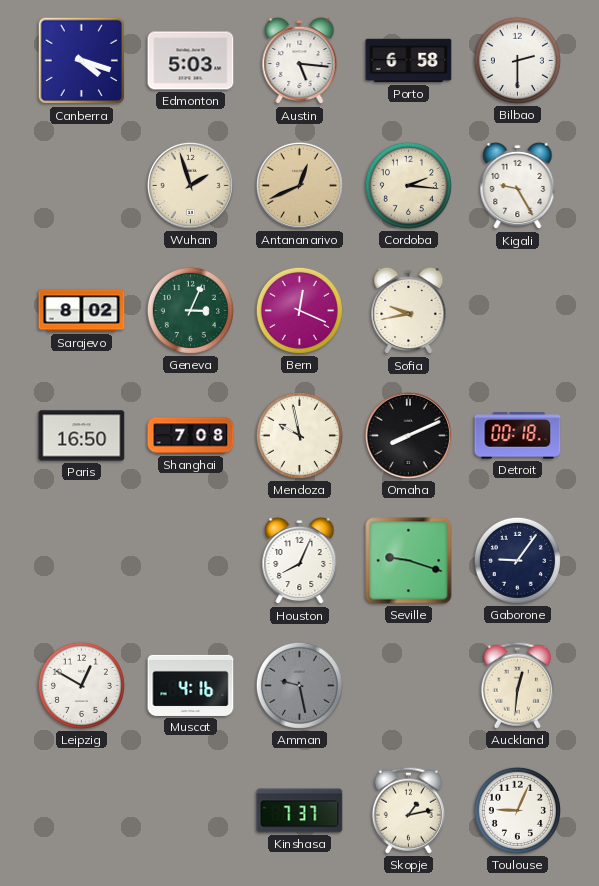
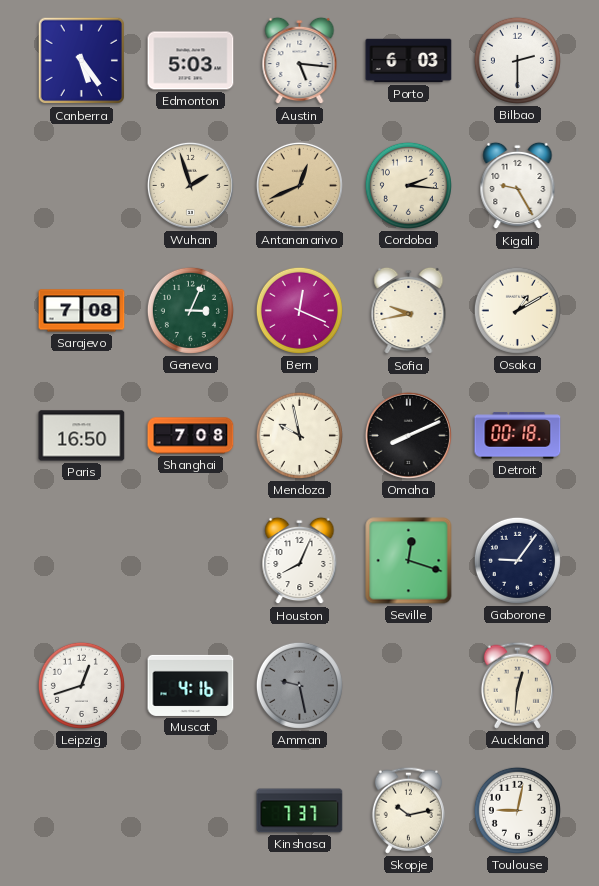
Canberra: 4:18 -> 5:24
Porto: 6:58 -> 6:03
Sarajevo: 8:02 -> 7:08
Osaka: none -> 1:10
Seville: 9:18 -> 12:18
Leipzig: 12:50 -> 12:42
Skopje: 1:13 -> 10:13
Toulouse: 9:04 -> 9:02
